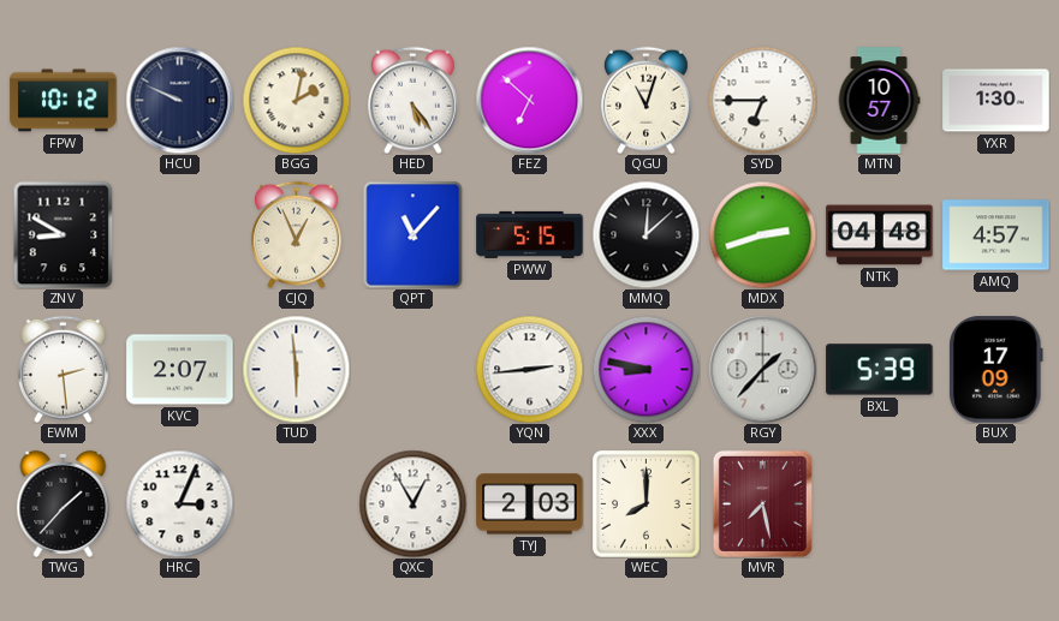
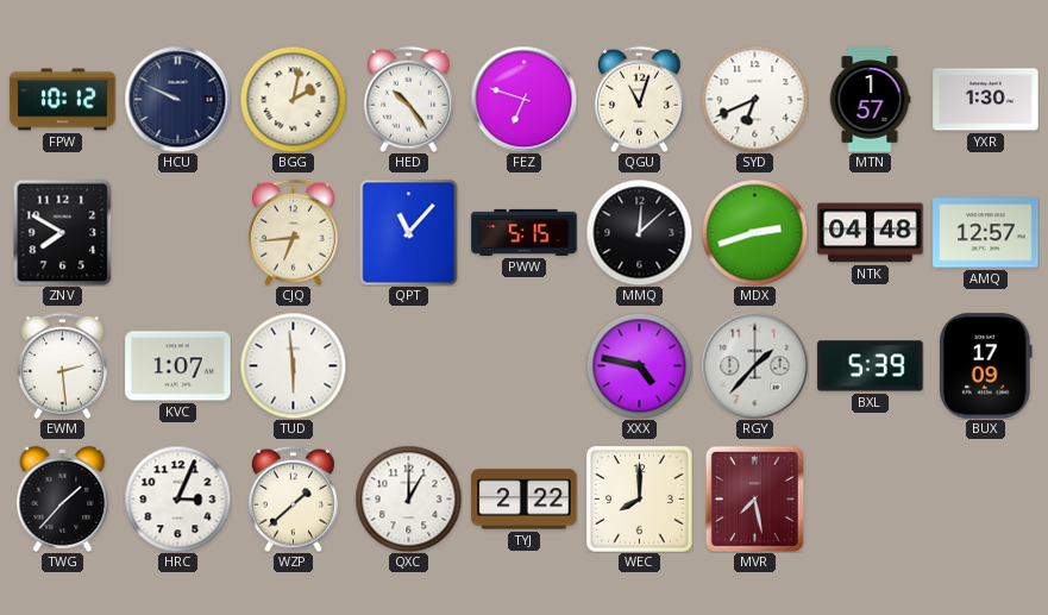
HED: 5:24 -> 10:24
FEZ: 6:52 -> 6:48
SYD: 6:45 -> 6:41
MTN: 10:57 -> 1:57
ZNV: 8:50 -> 7:50
CJQ: 12:56 -> 6:44
AMQ: 4:57 -> 12:57
KVC: 2:07 -> 1:07
YQN: 2:44 -> none
XXX: 8:47 -> 4:47
WZP: none -> 1:38
QXC: 12:55 -> 1:00
TYJ: 2:03 -> 2:22
